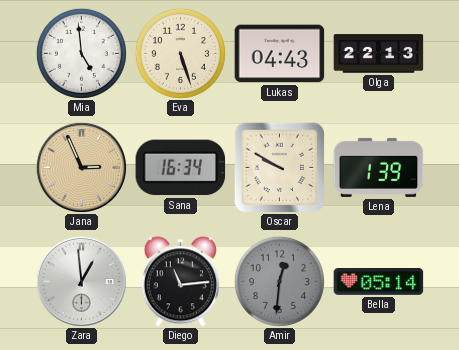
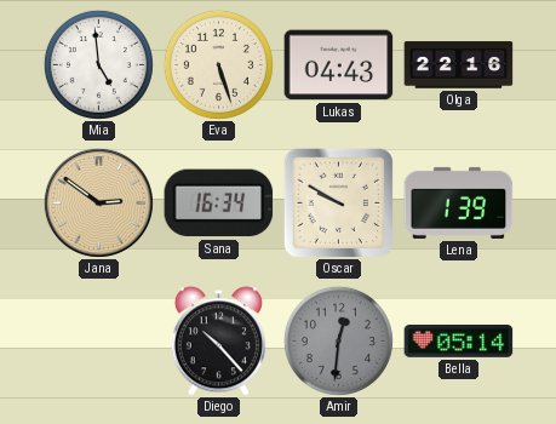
Olga: 22:13 -> 22:16
Jana: 2:56 -> 2:51
Zara: 12:59 -> none
Diego: 11:14 -> 10:23
